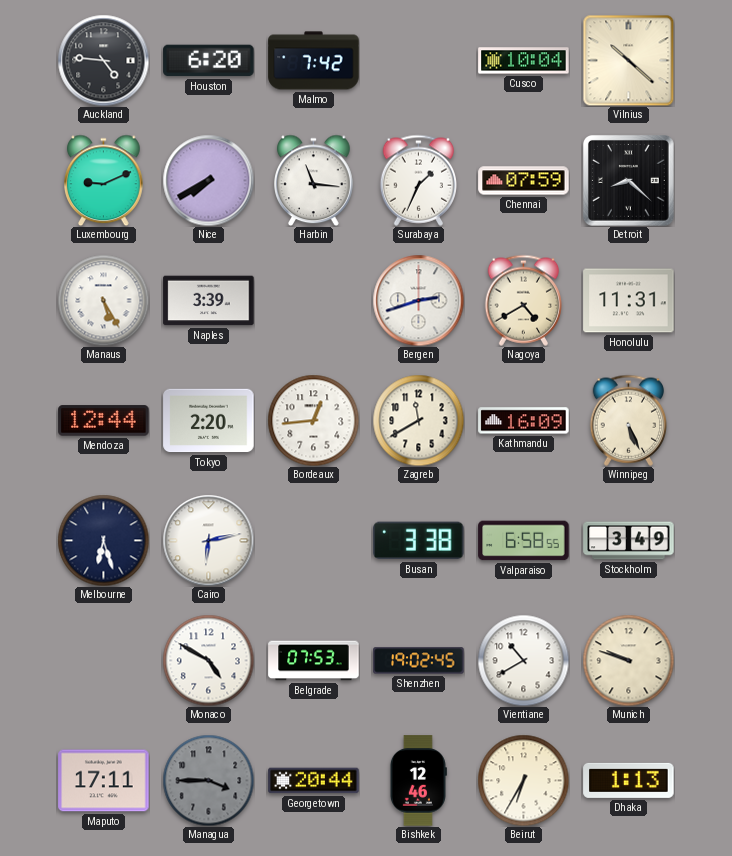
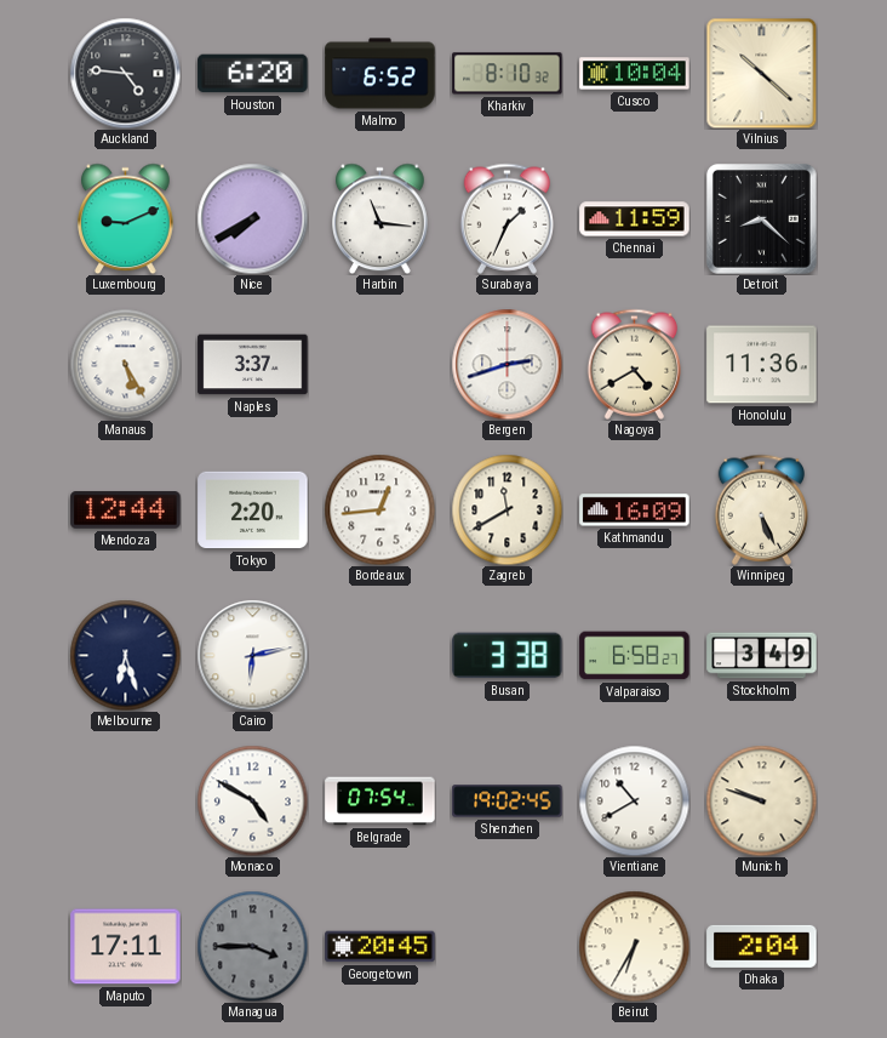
Malmo: 7:42 -> 6:52
Kharkiv: none -> 8:10
Chennai: 07:59 -> 11:59
Naples: 3:39 -> 3:37
Honolulu: 11:31 -> 11:36
Valparaiso: 6:58:55 -> 6:58:27
Belgrade: 07:53 -> 07:54
Georgetown: 20:44 -> 20:45
Bishkek: 12:46 -> none
Dhaka: 1:13 -> 2:04
